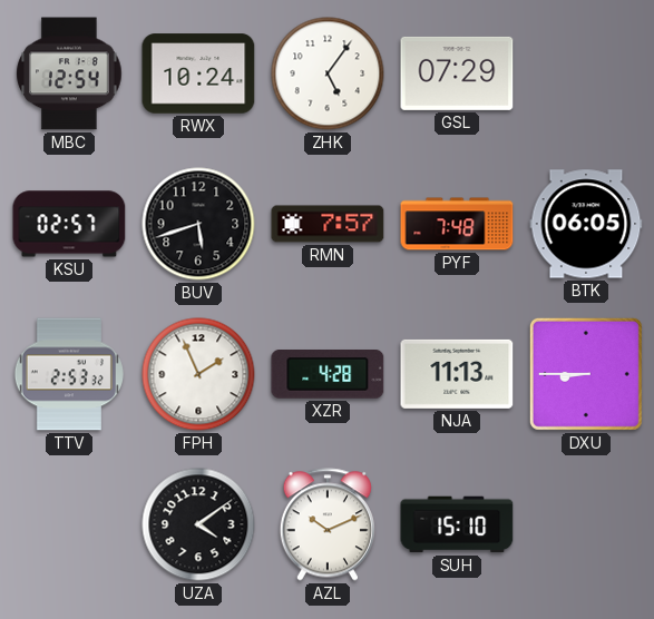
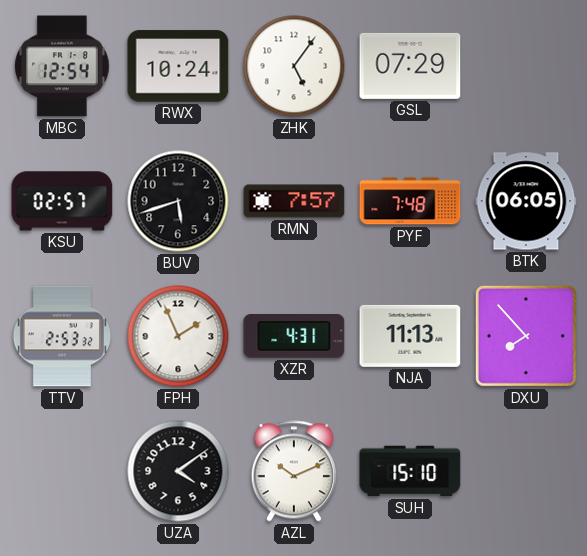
XZR: 4:28 -> 4:31
DXU: 8:45 -> 7:53
